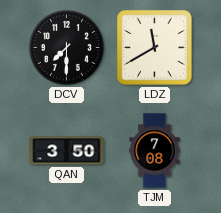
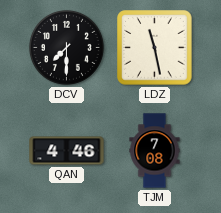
LDZ: 11:40 -> 11:28
QAN: 3:50 -> 4:46
